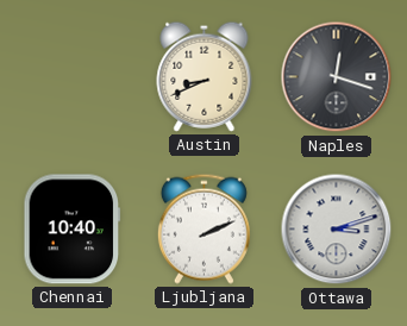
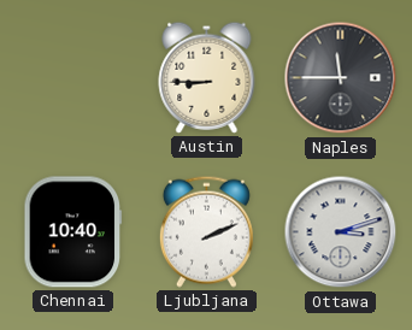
Austin: 8:41 -> 8:45
Naples: 12:18 -> 11:45
